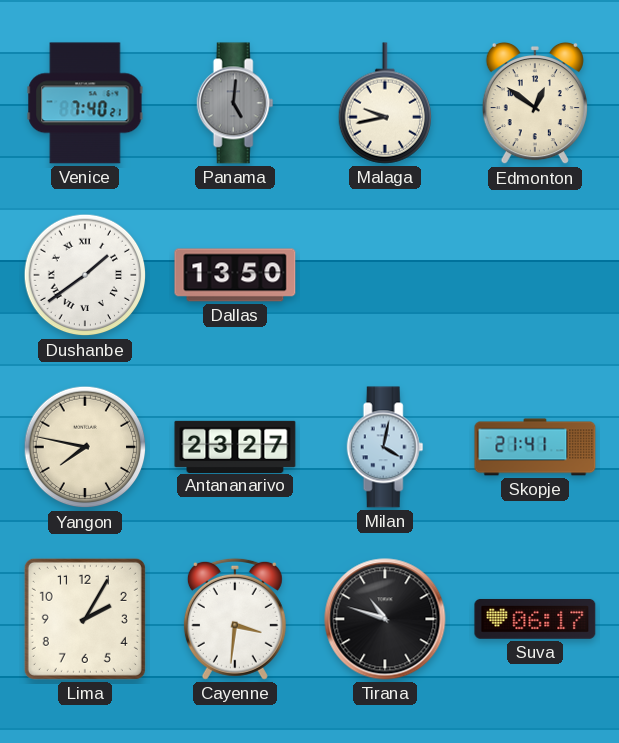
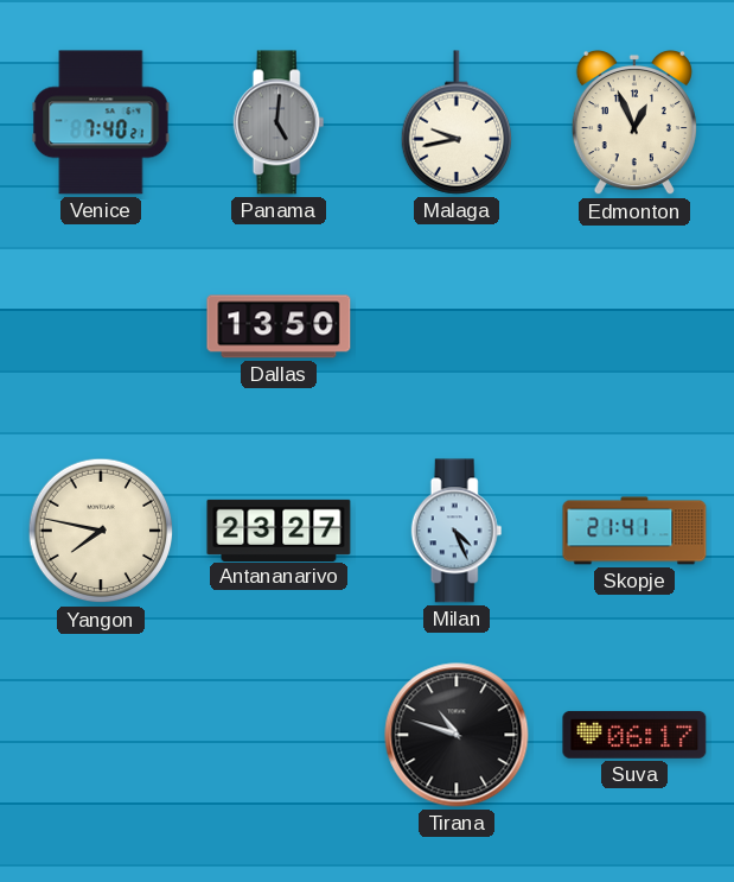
Edmonton: 12:51 -> 12:56
Dushanbe: 1:39 -> none
Milan: 4:02 -> 4:26
Lima: 2:05 -> none
Cayenne: 3:31 -> none
